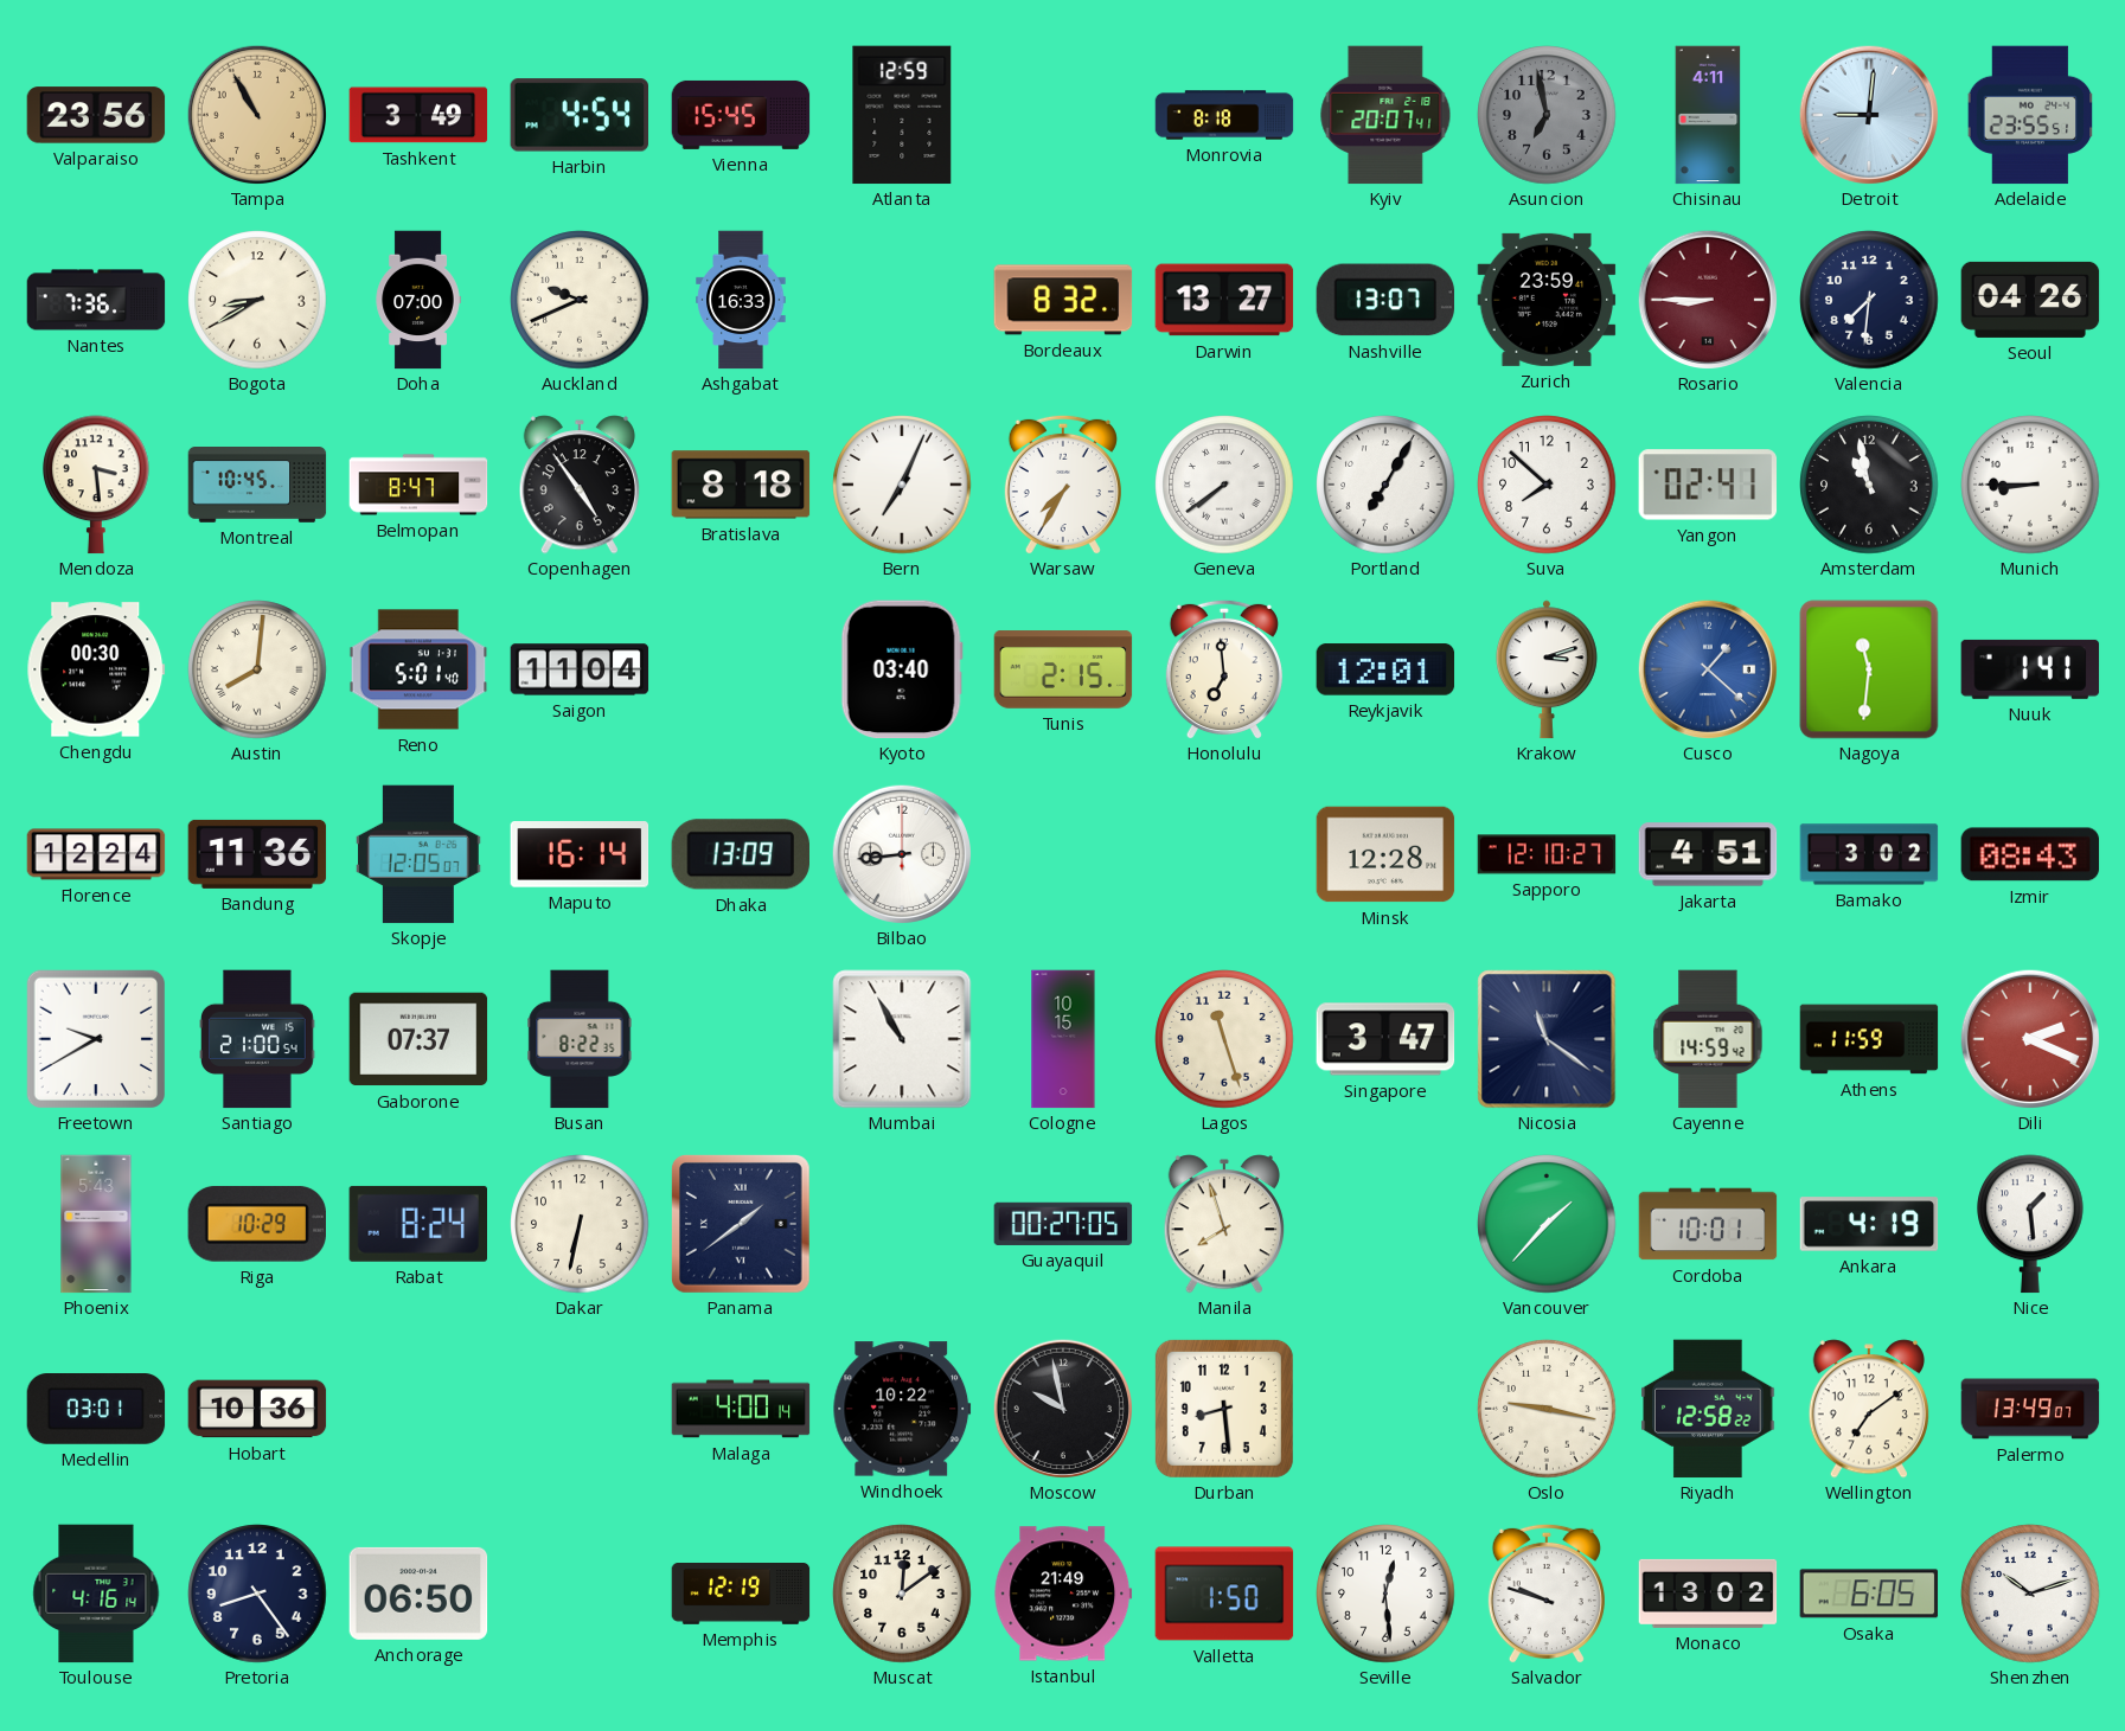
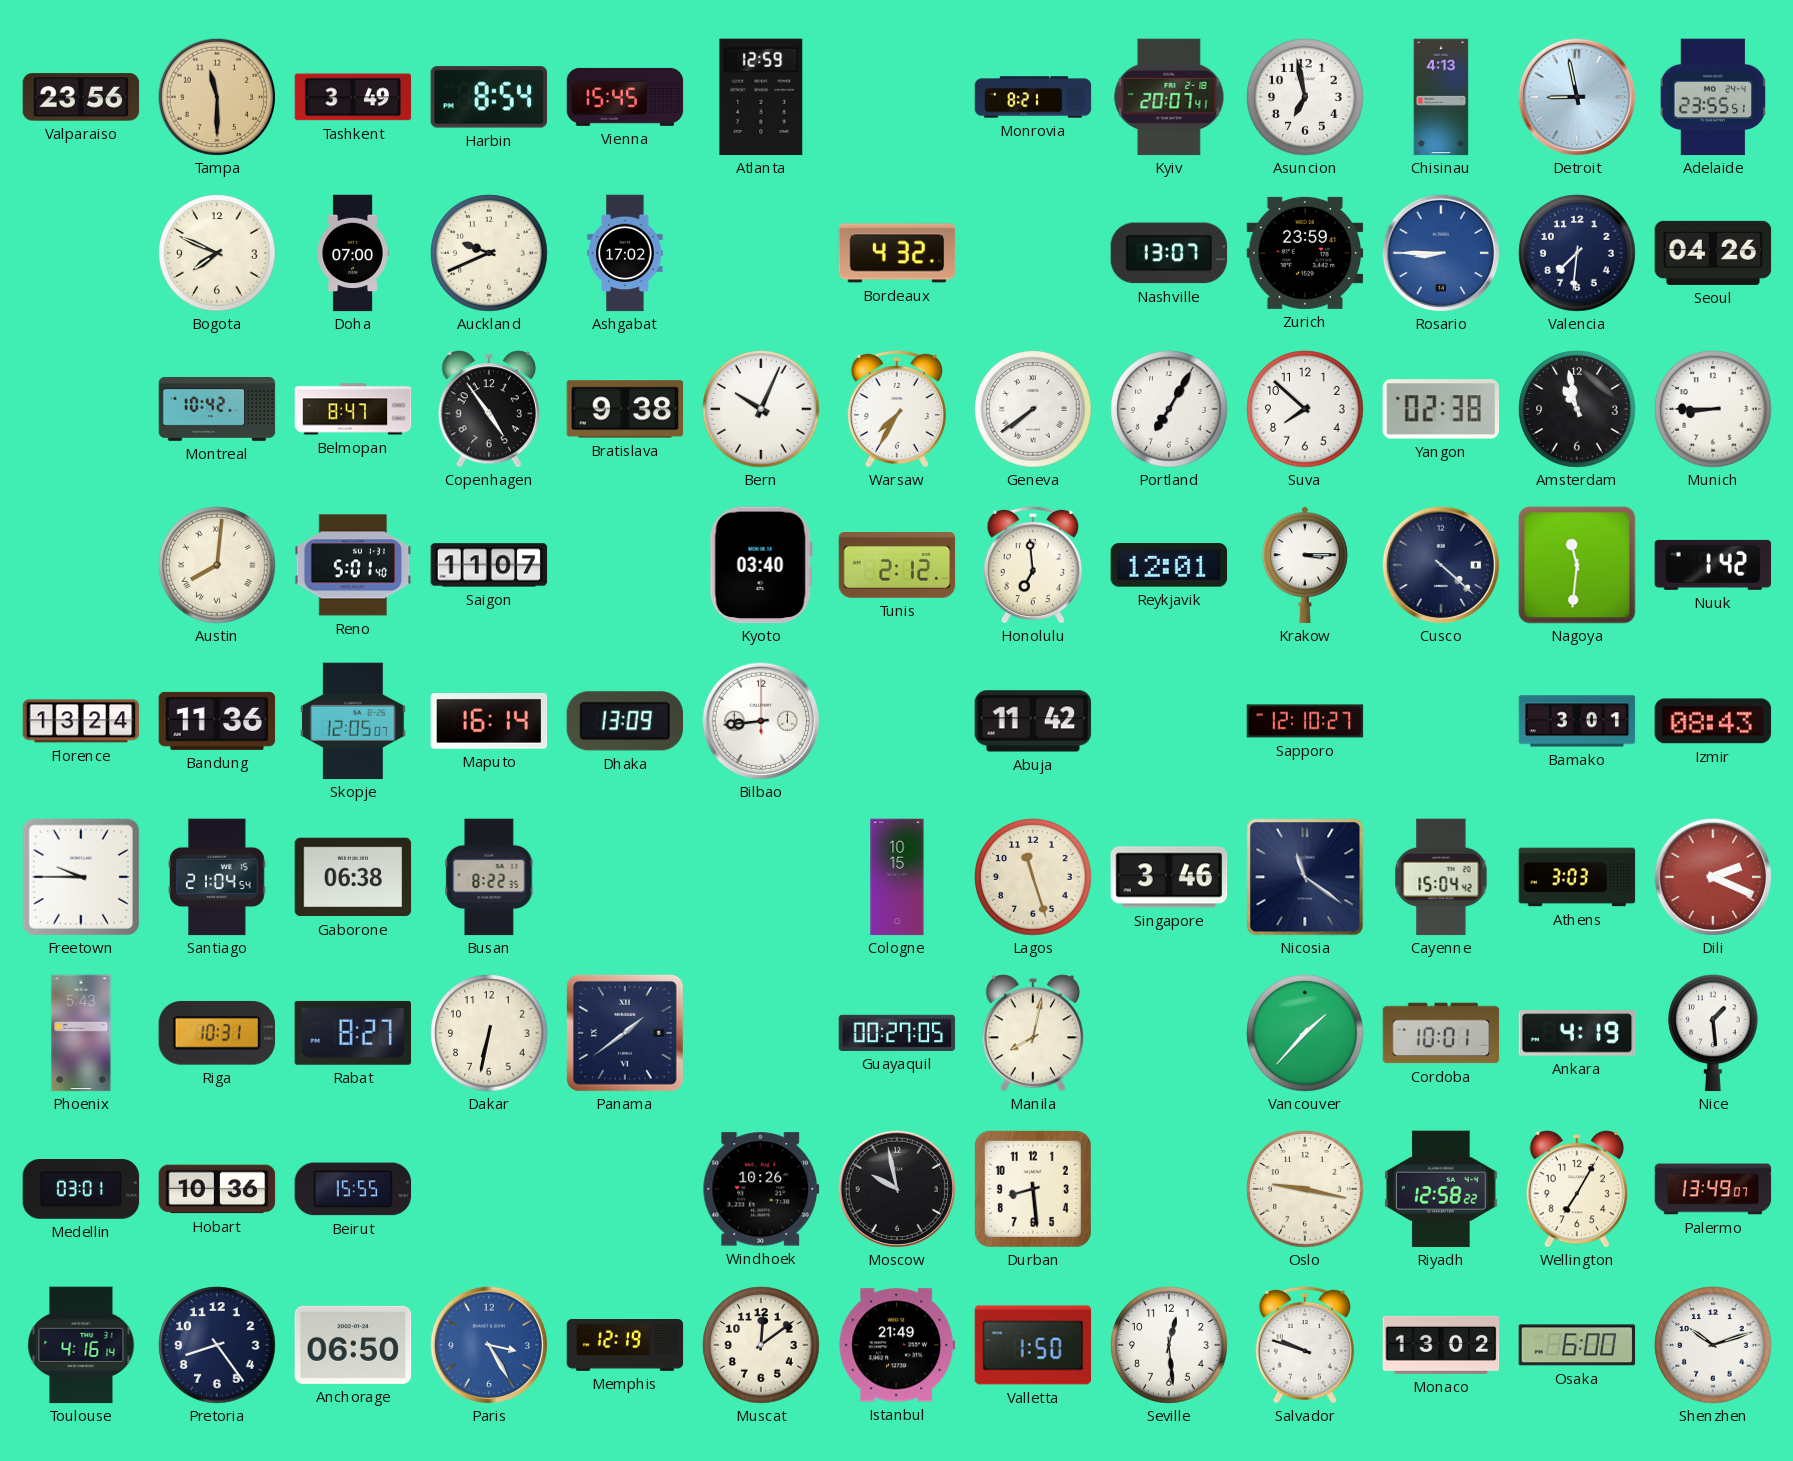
Tampa: 10:55 -> 11:30
Harbin: 4:54 -> 8:54
Monrovia: 8:18 -> 8:21
Asuncion dial: grey -> white
Chisinau: 4:11 -> 4:13
Detroit: 9:01 -> 8:58
Nantes: 7:36 -> none
Bogota: 8:40 -> 7:49
Ashgabat: 16:33 -> 17:02
Bordeaux: 8:32 -> 4:32
Darwin: 13:27 -> none
Rosario dial: burgundy -> blue
Mendoza: 3:29 -> none
Montreal: 10:45 -> 10:42
Bratislava: 8:18 -> 9:38
Bern: 7:04 -> 10:04
Yangon: 02:41 -> 02:38
Chengdu: 00:30 -> none
Saigon: 11:04 -> 11:07
Tunis: 2:15 -> 2:12
Krakow: 3:12 -> 3:15
Cusco: 1:22 -> 4:22
Cusco dial: blue -> navy
Nuuk: 1:41 -> 1:42
Florence: 12:24 -> 13:24
Abuja: none -> 11:42
Minsk: 12:28 -> none
Jakarta: 4:51 -> none
Bamako: 3:02 -> 3:01
Freetown: 9:40 -> 9:45
Santiago: 21:00 -> 21:04
Gaborone: 07:37 -> 06:38
Mumbai: 10:55 -> none
Singapore: 3:47 -> 3:46
Cayenne: 14:59 -> 15:04
Athens: 11:59 -> 3:03
Riga: 10:29 -> 10:31
Rabat: 8:24 -> 8:27
Manila: 7:57 -> 8:02
Beirut: none -> 15:55
Malaga: 4:00 -> none
Windhoek: 10:22 -> 10:26
Wellington: 7:09 -> 7:05
Paris: none -> 3:25
Osaka: 6:05 -> 6:00
